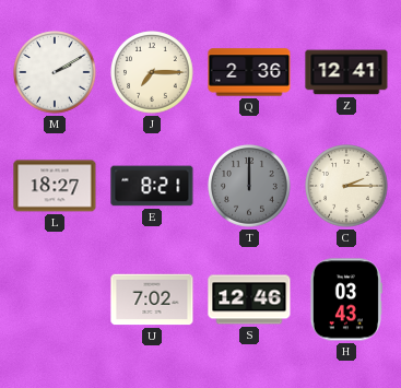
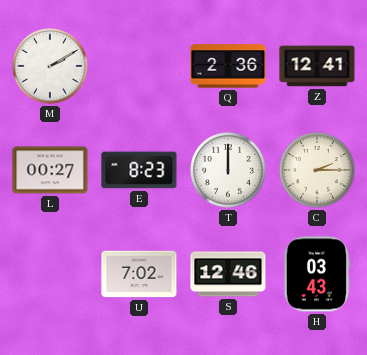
J: 7:15 -> none
L: 18:27 -> 00:27
E: 8:21 -> 8:23
T dial: grey -> white
